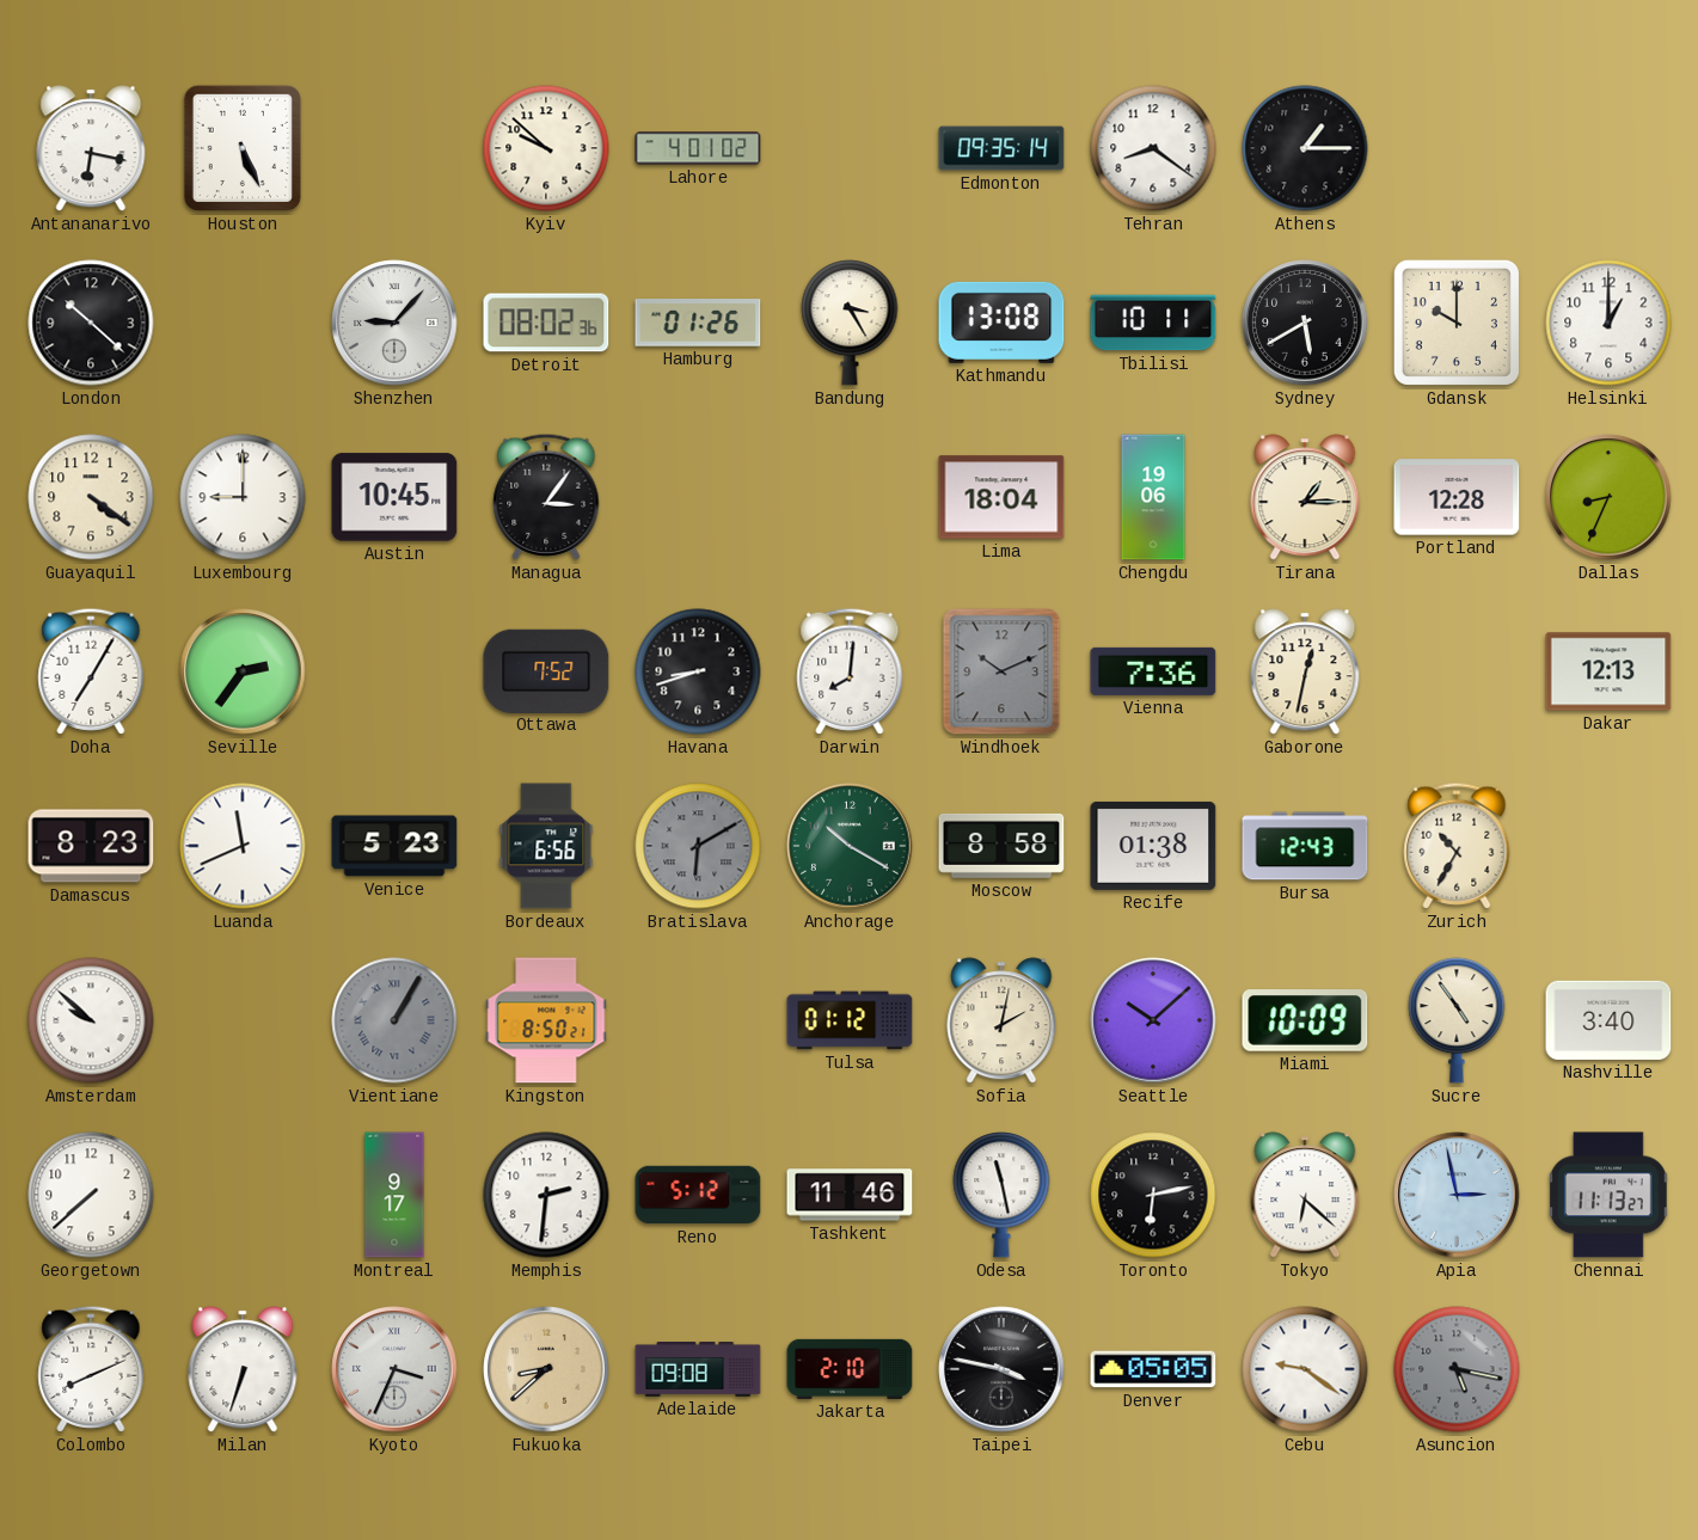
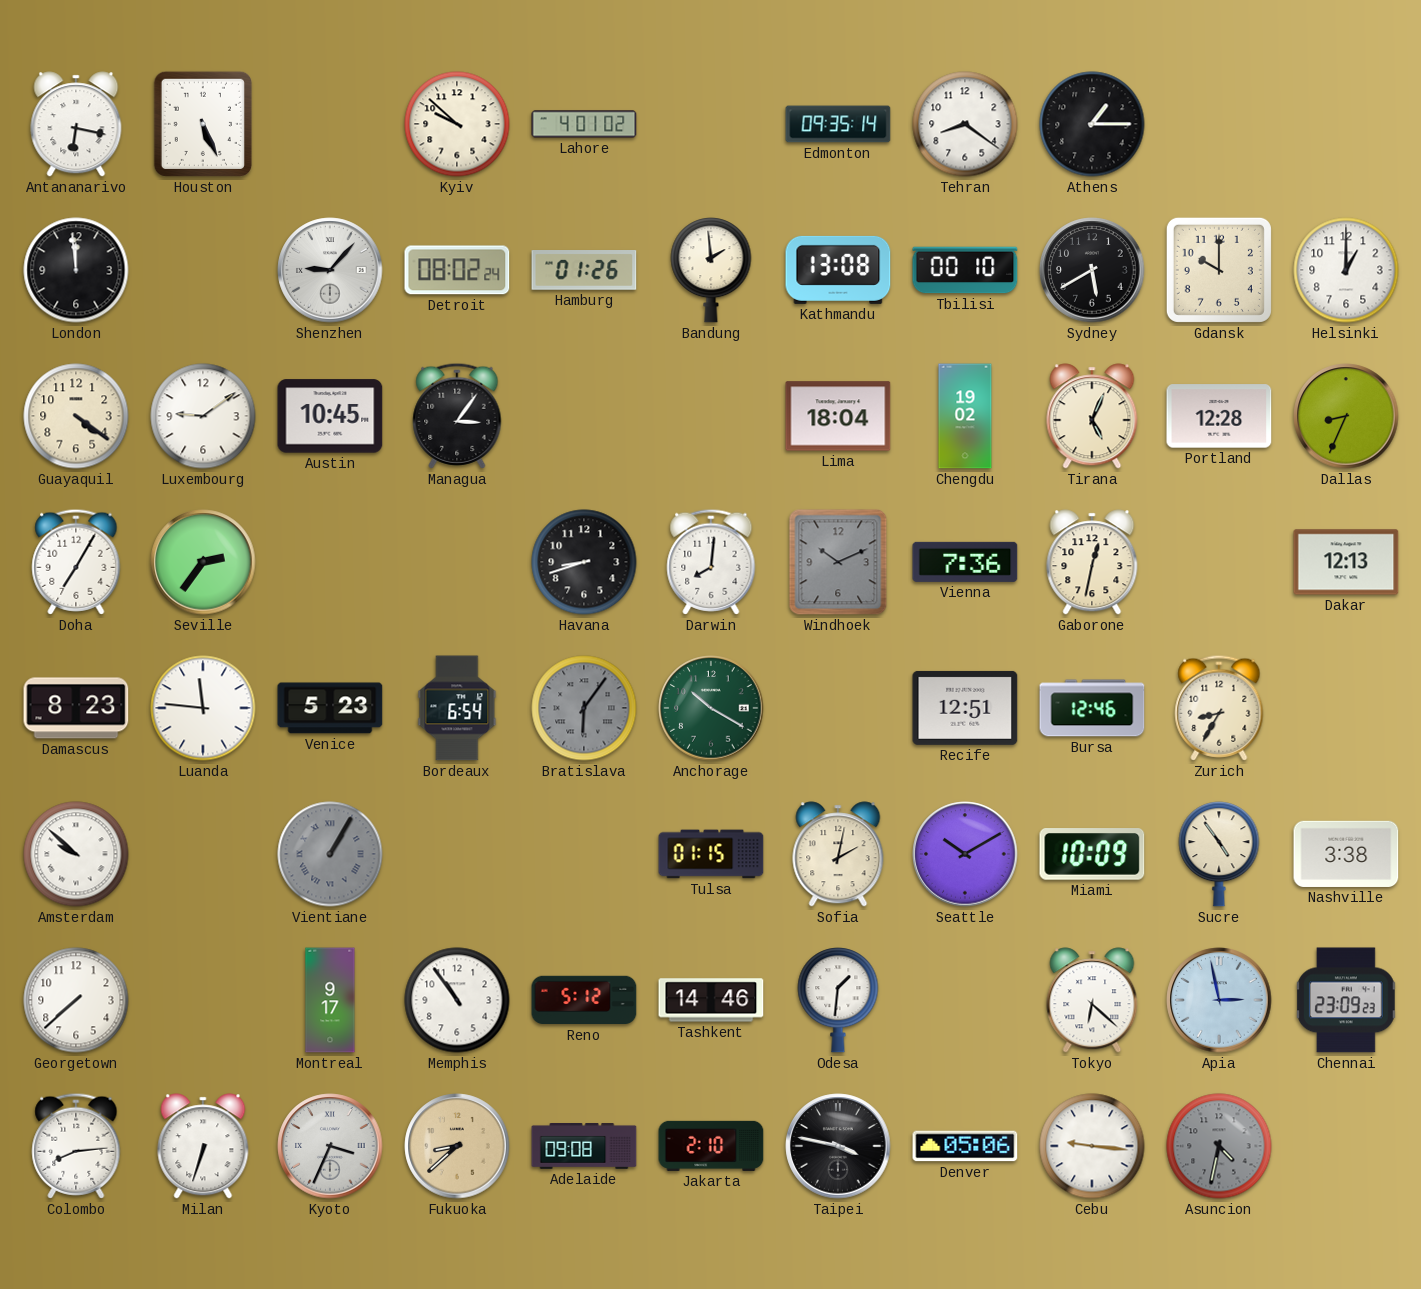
London: 10:22 -> 11:59
Detroit: 08:02:36 -> 08:02:24
Bandung: 3:25 -> 1:59
Tbilisi: 10:11 -> 00:10
Luxembourg: 9:00 -> 9:09
Chengdu: 19:06 -> 19:02
Tirana: 1:15 -> 5:04
Ottawa: 7:52 -> none
Luanda: 11:41 -> 11:46
Bordeaux: 6:56 -> 6:54
Bratislava: 6:10 -> 6:06
Moscow: 8:58 -> none
Recife: 01:38 -> 12:51
Bursa: 12:43 -> 12:46
Zurich: 10:35 -> 8:35
Kingston: 8:50 -> none
Tulsa: 01:12 -> 01:15
Seattle: 10:08 -> 10:10
Nashville: 3:40 -> 3:38
Memphis: 2:31 -> 10:54
Tashkent: 11:46 -> 14:46
Odesa: 11:28 -> 1:31
Toronto: 6:13 -> none
Chennai: 11:13 -> 23:09
Colombo: 8:11 -> 8:14
Denver: 05:05 -> 05:06
Cebu: 9:21 -> 9:16
Asuncion: 5:17 -> 4:32
